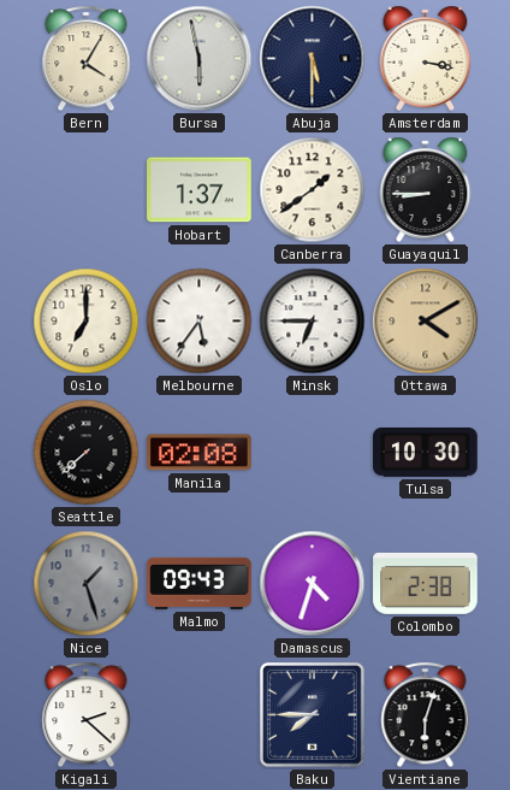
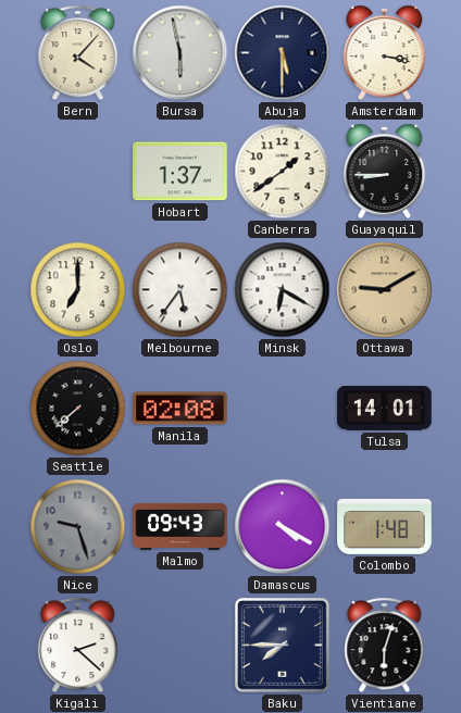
Bern: 4:05 -> 4:07
Minsk: 6:45 -> 6:20
Ottawa: 4:10 -> 9:10
Tulsa: 10:30 -> 14:01
Nice: 1:27 -> 9:27
Damascus: 4:33 -> 4:20
Colombo: 2:38 -> 1:48
